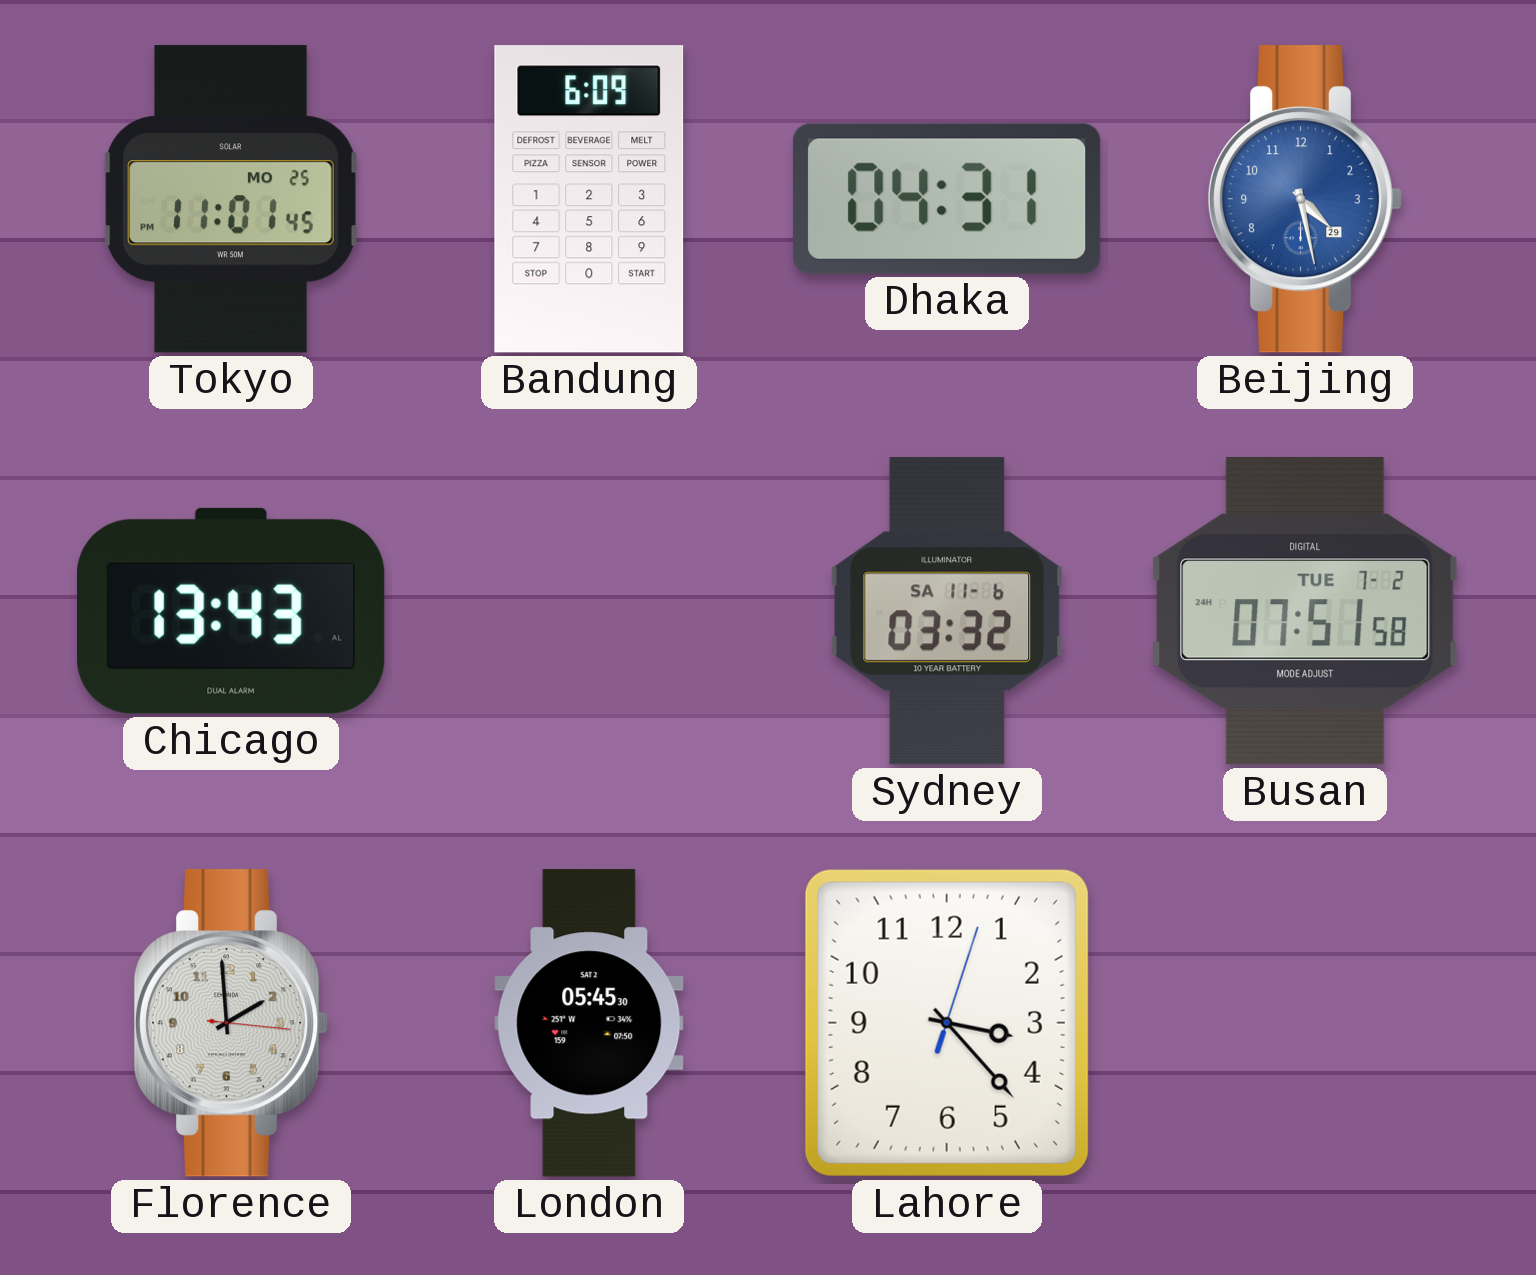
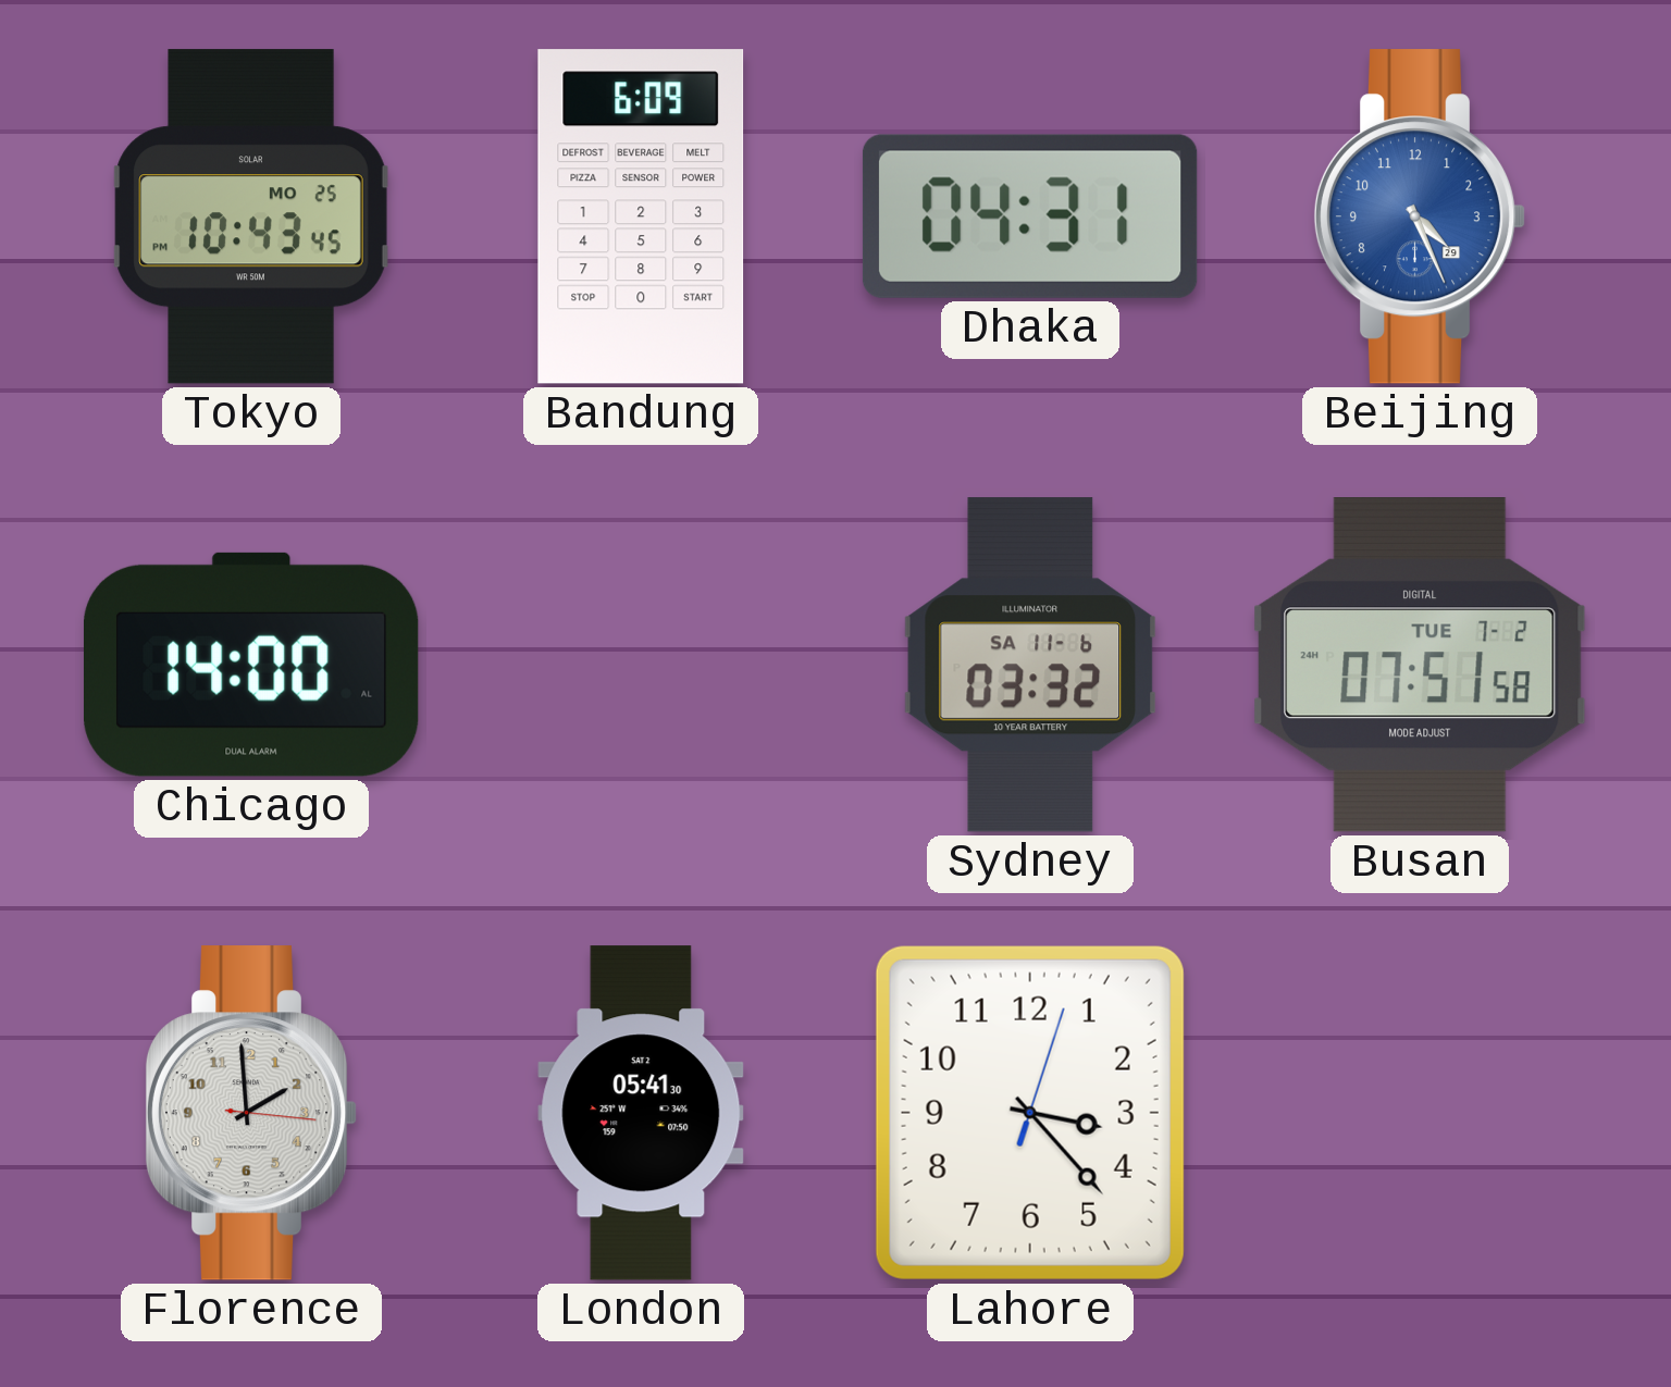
Tokyo: 11:01 -> 10:43
Beijing: 4:28 -> 4:26
Chicago: 13:43 -> 14:00
London: 05:45 -> 05:41
